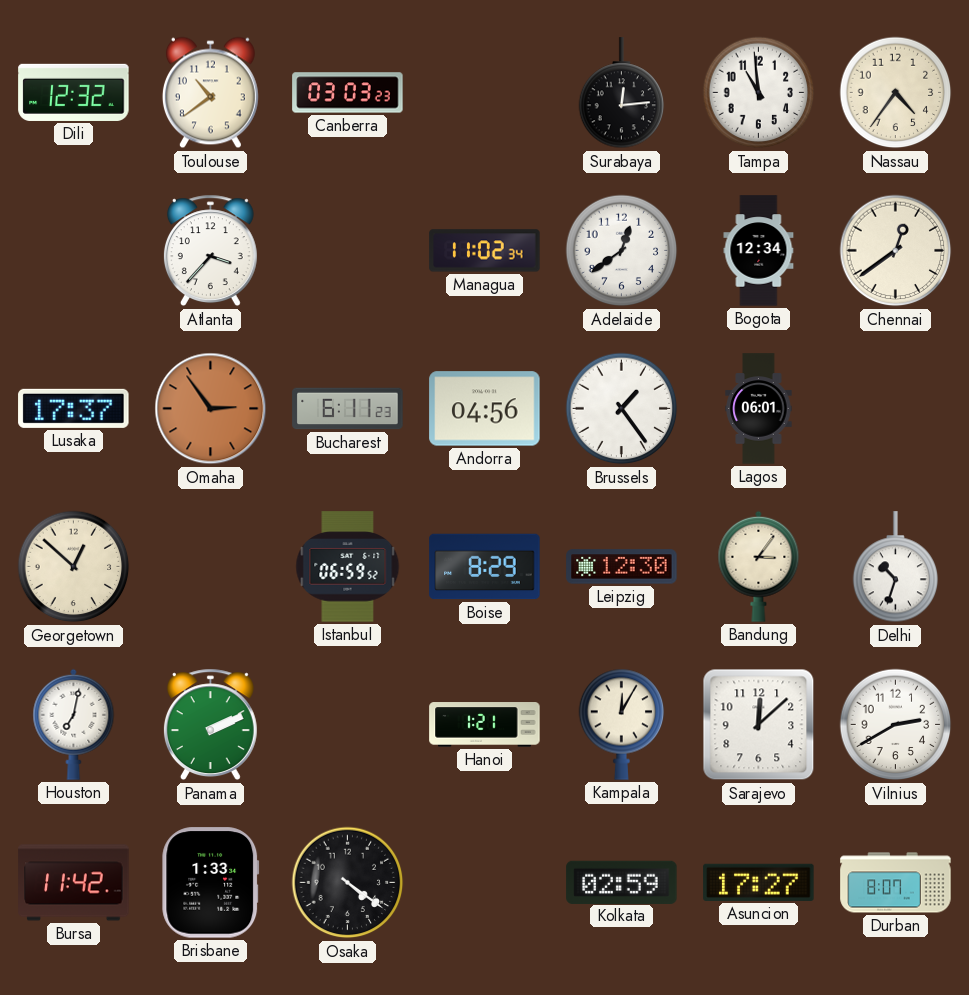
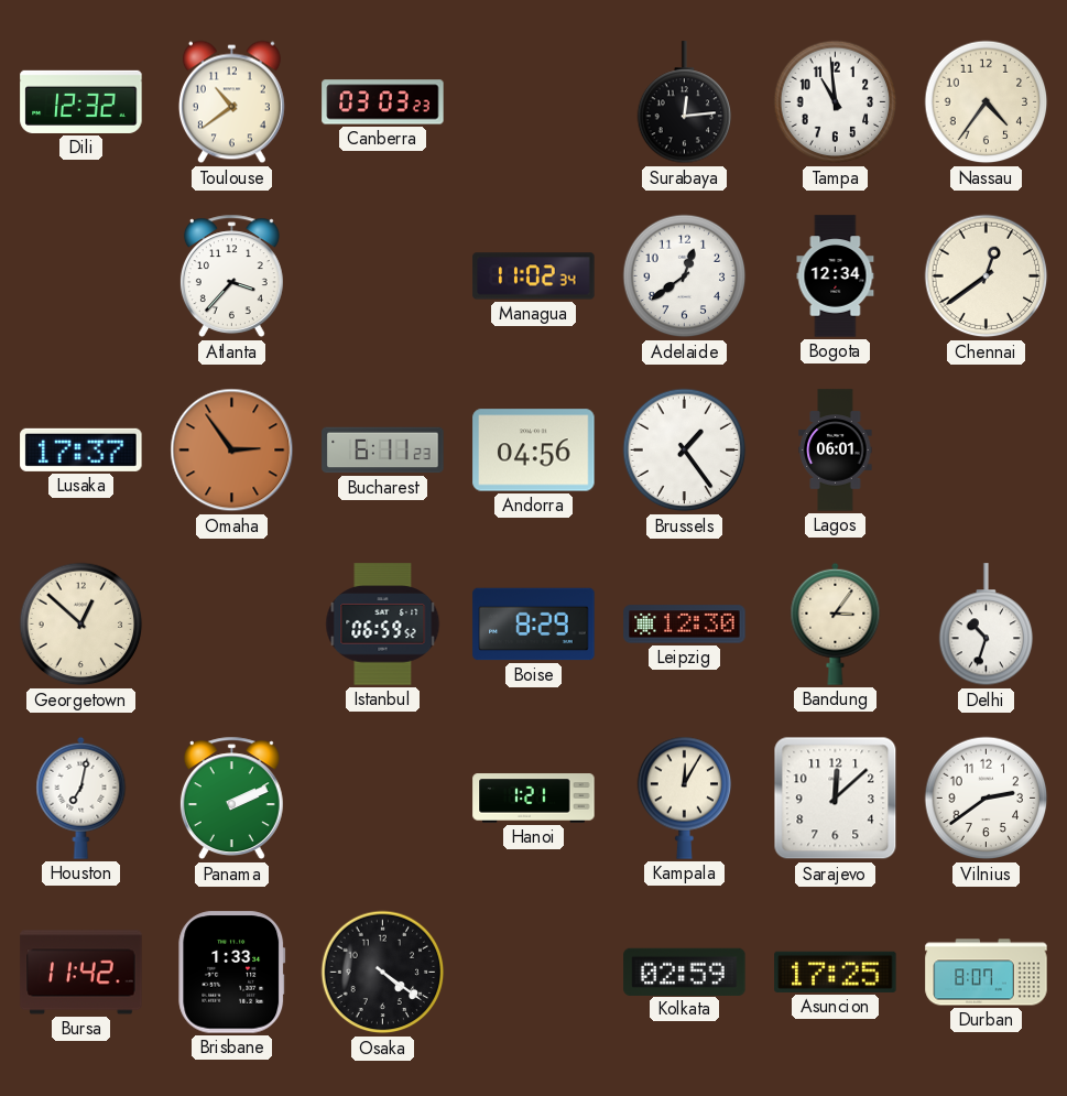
Vilnius: 2:40 -> 2:39
Asuncion: 17:27 -> 17:25
